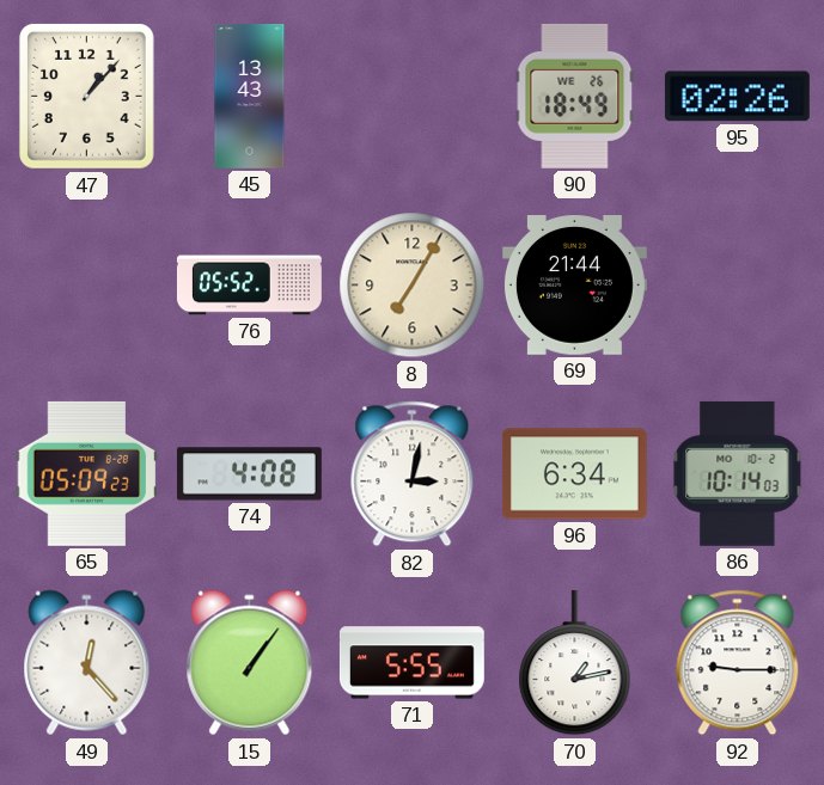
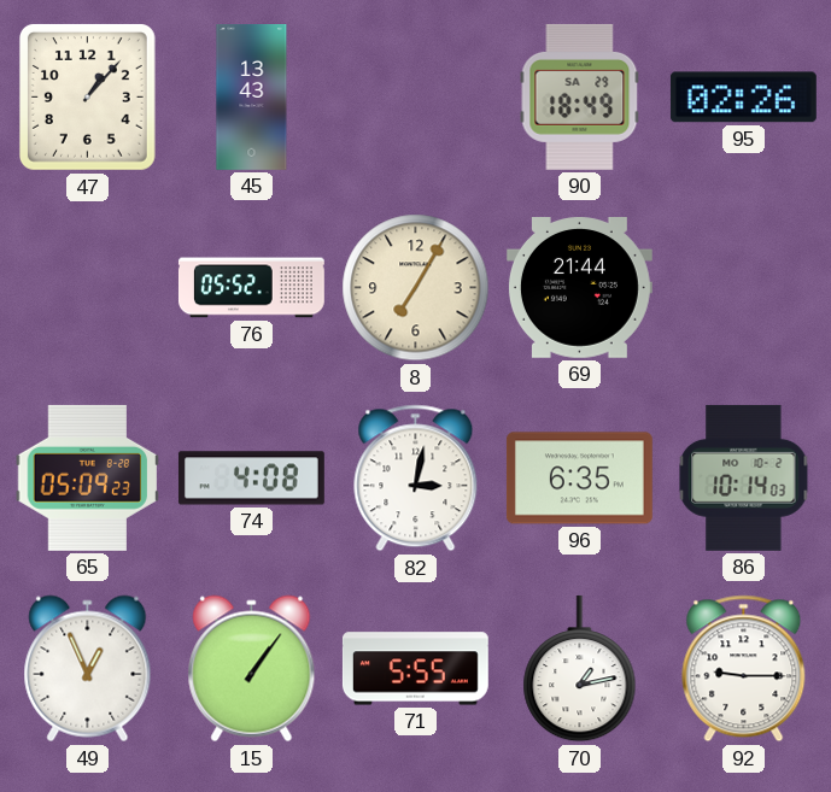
90 date: WE 26 -> SA 29
96: 6:34 -> 6:35
49: 12:23 -> 12:56
